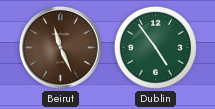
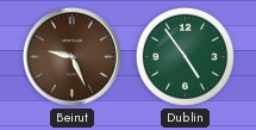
Beirut: 11:26 -> 9:26
